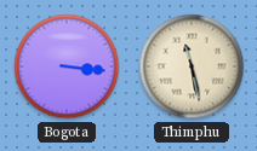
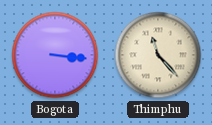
Thimphu: 11:28 -> 11:23
